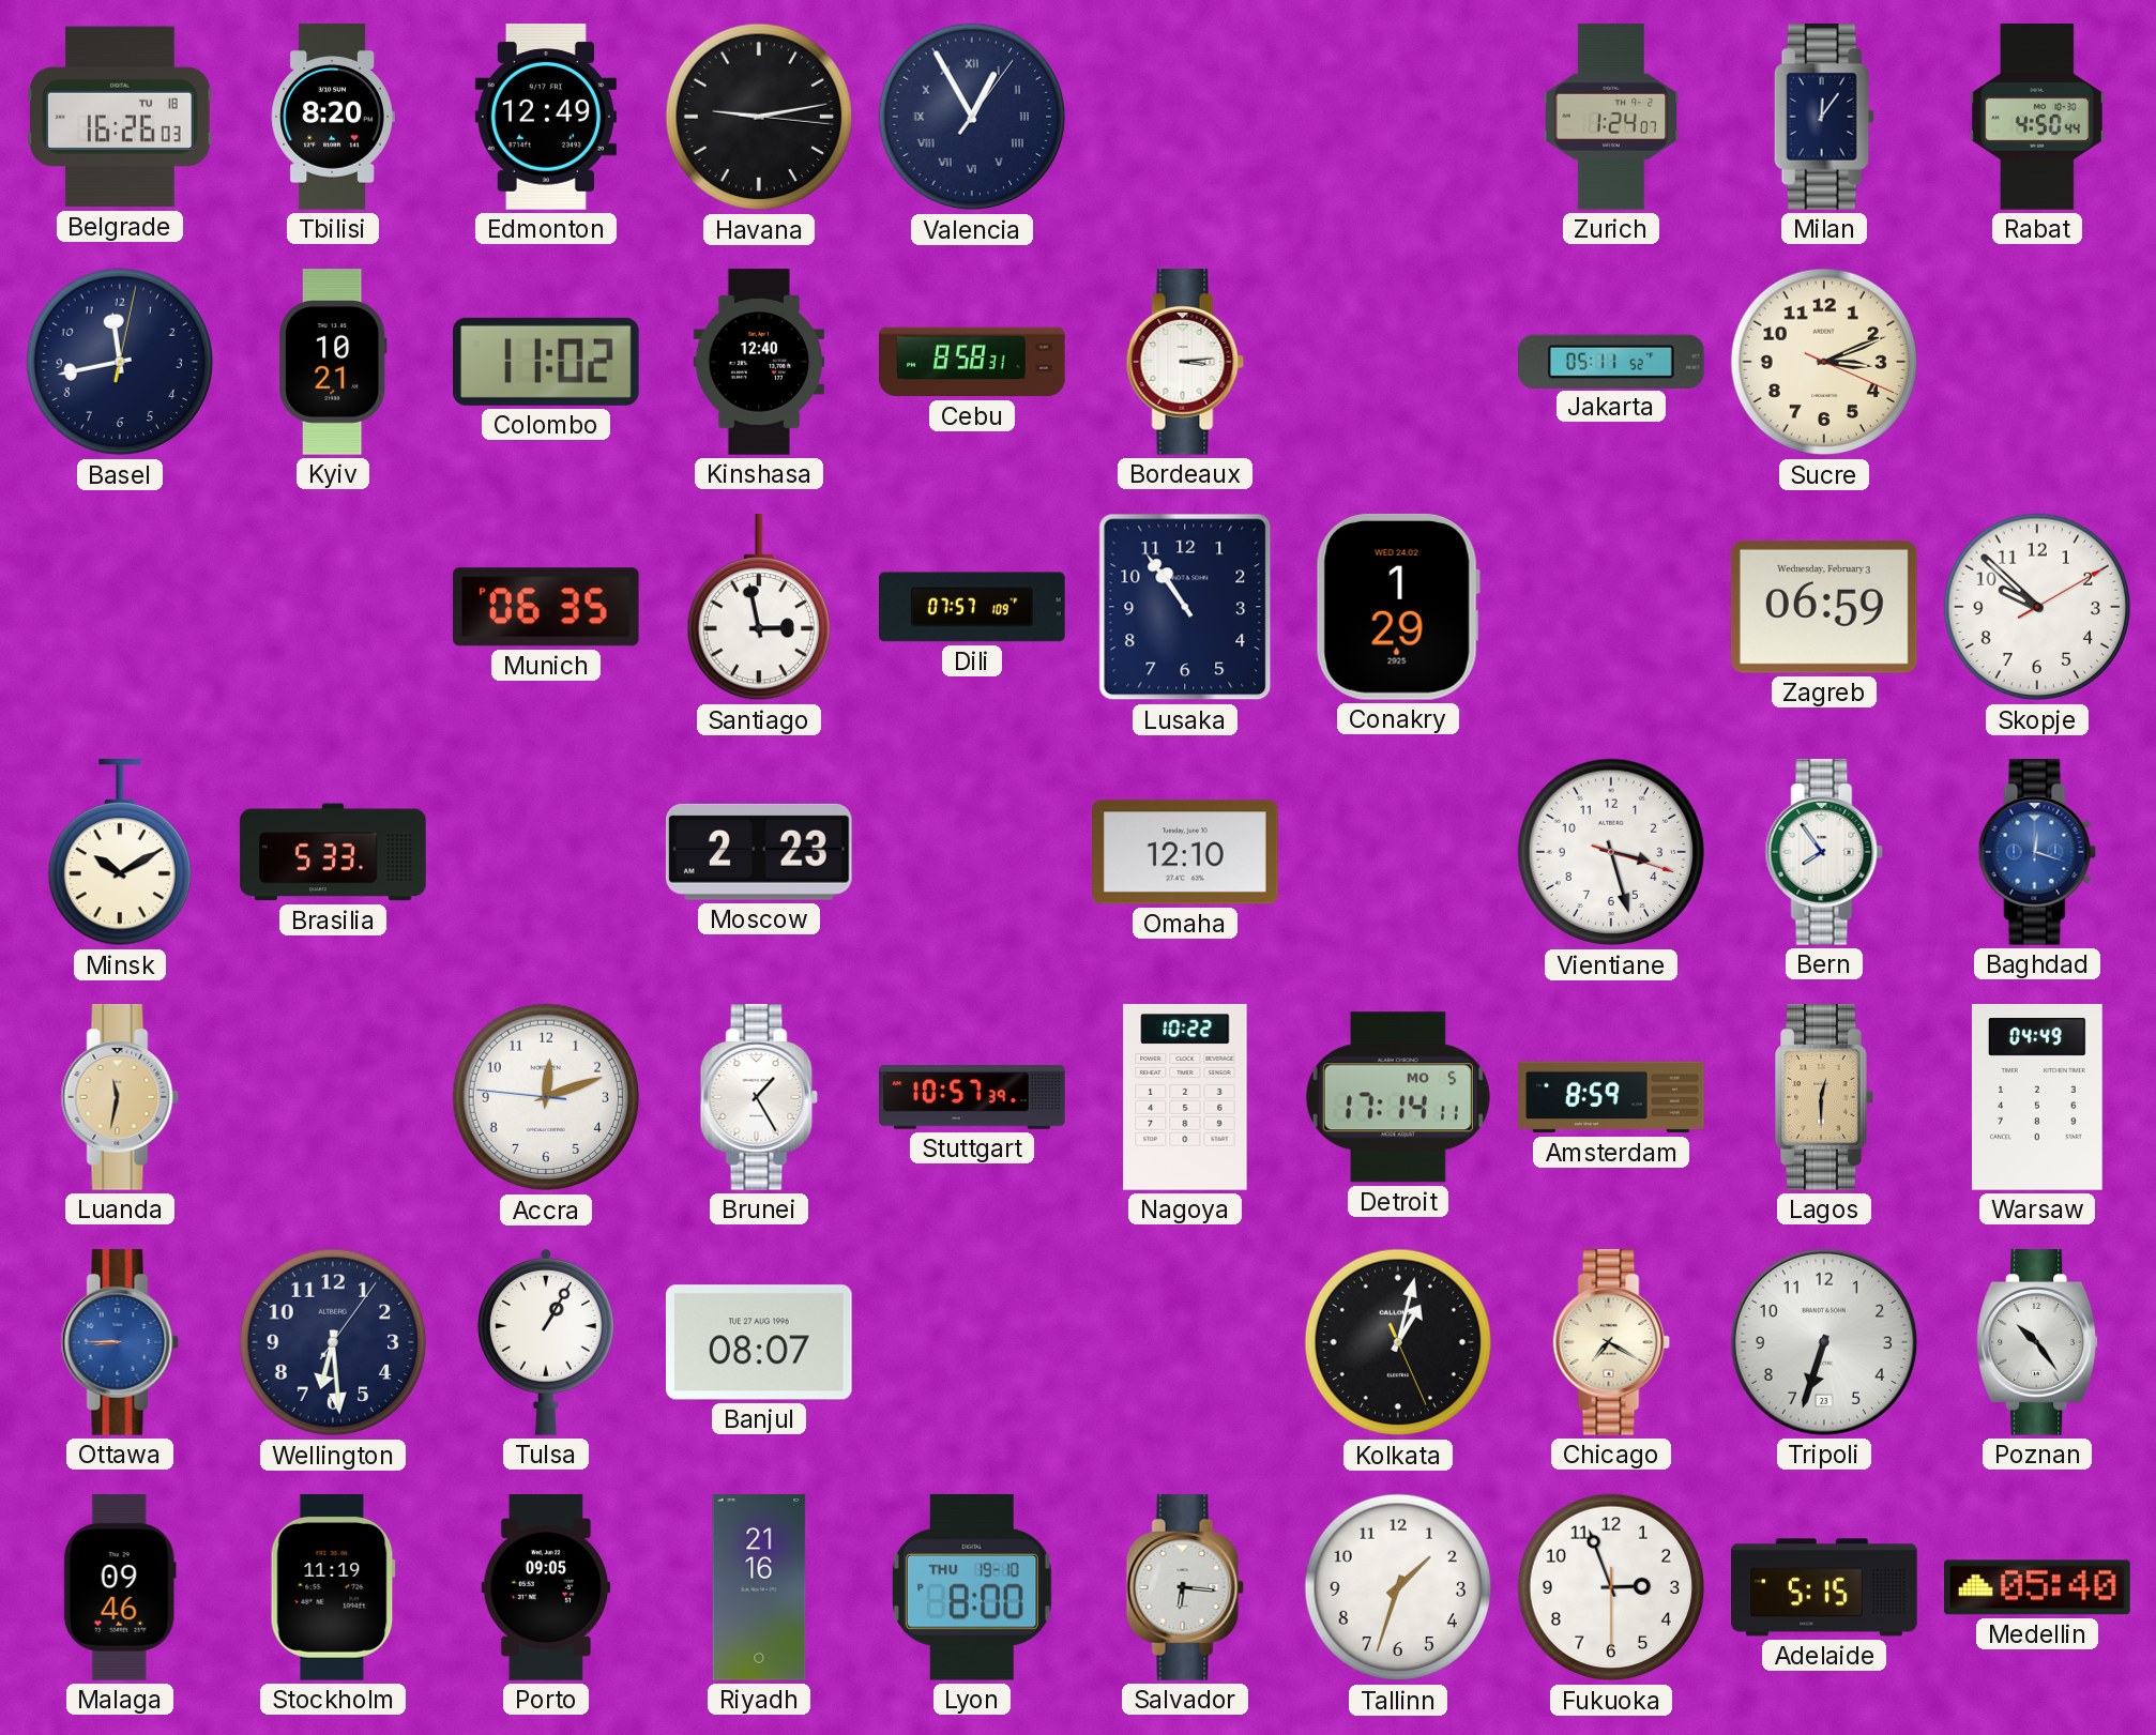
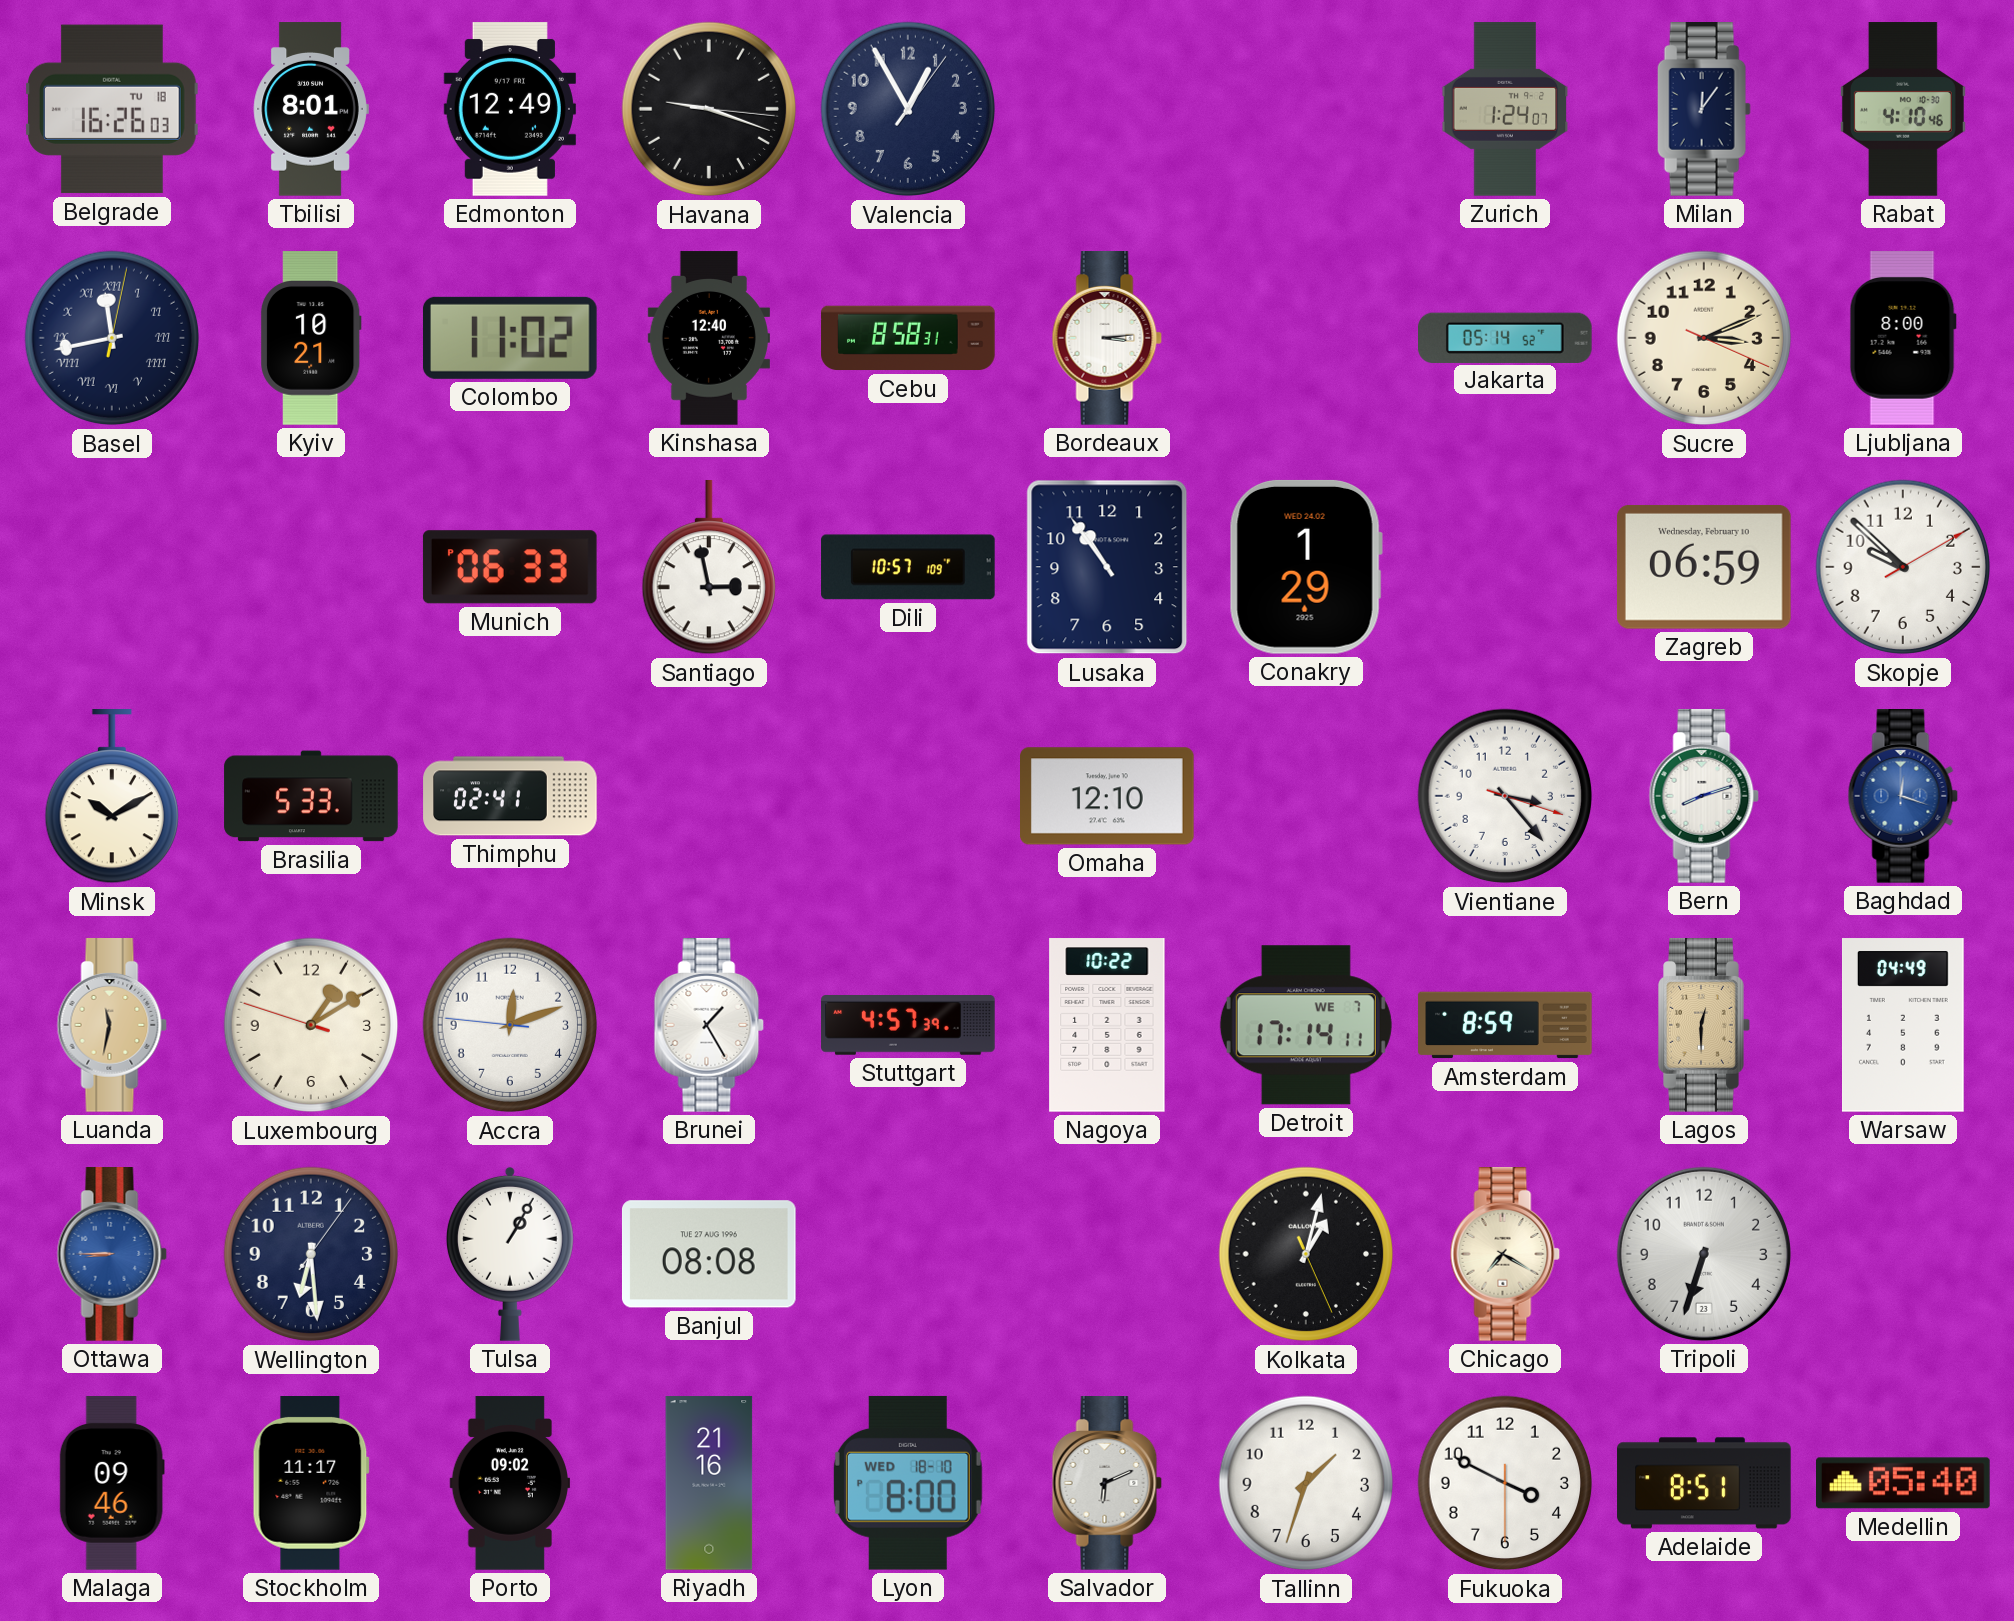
Tbilisi: 8:20 -> 8:01
Havana: 9:13 -> 9:18
Valencia numerals: Roman -> Arabic
Rabat: 4:50 -> 4:10
Basel numerals: Arabic -> Roman
Jakarta: 05:11 -> 05:14
Ljubljana: none -> 8:00
Munich: 06:35 -> 06:33
Dili: 07:57 -> 10:57
Zagreb date: Wednesday, February 3 -> Wednesday, February 10
Thimphu: none -> 02:41
Moscow: 2:23 -> none
Vientiane: 3:27 -> 3:23
Bern: 7:54 -> 8:12
Luxembourg: none -> 1:09
Stuttgart: 10:57 -> 4:57
Detroit date: MO 5 -> WE 7
Banjul: 08:07 -> 08:08
Poznan: 10:24 -> none
Stockholm: 11:19 -> 11:17
Porto: 09:05 -> 09:02
Lyon date: THU 19-10 -> WED 18-10
Salvador: 6:16 -> 6:11
Fukuoka: 2:56 -> 3:49
Adelaide: 5:15 -> 8:51
